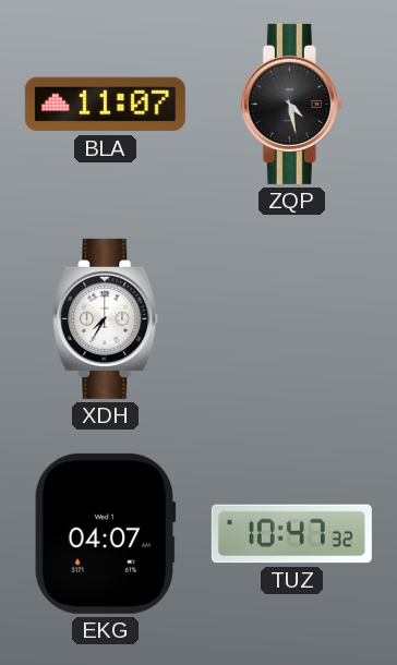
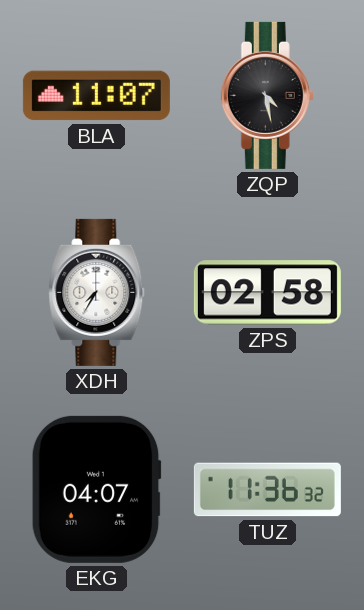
ZPS: none -> 02:58
TUZ: 10:47 -> 11:36
